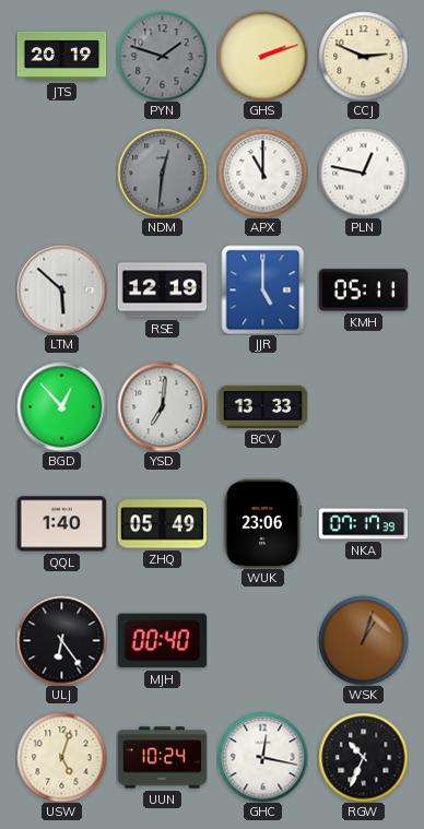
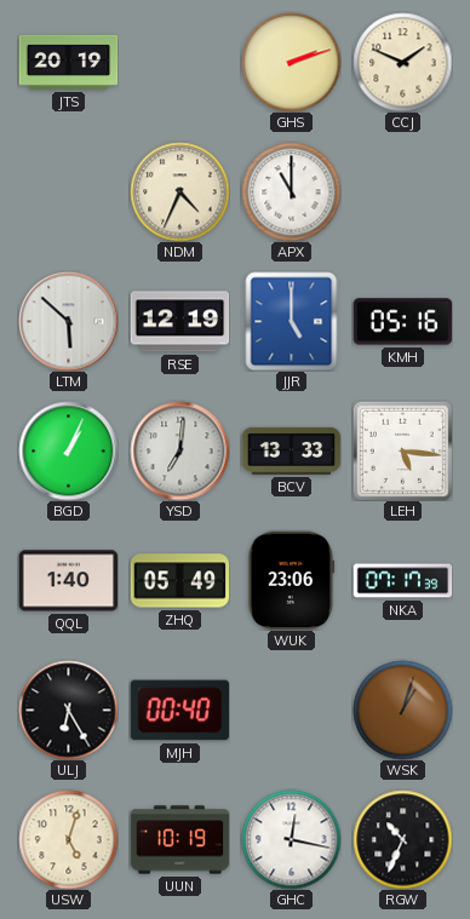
PYN: 1:48 -> none
CCJ: 2:49 -> 1:49
NDM: 12:31 -> 4:34
NDM dial: grey -> cream
PLN: 12:47 -> none
KMH: 05:11 -> 05:16
BGD: 12:53 -> 1:04
LEH: none -> 5:16
ULJ: 6:24 -> 6:25
UUN: 10:24 -> 10:19
